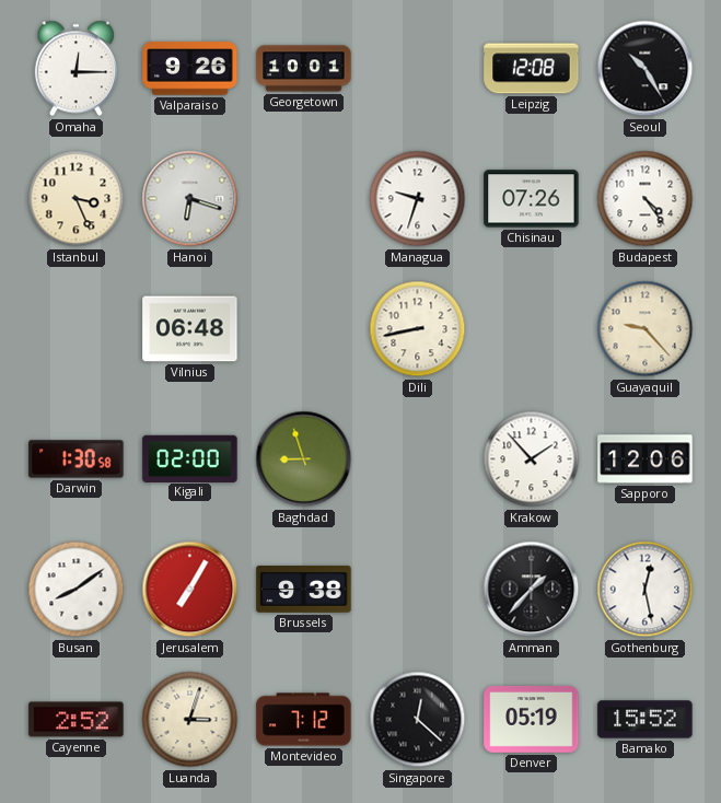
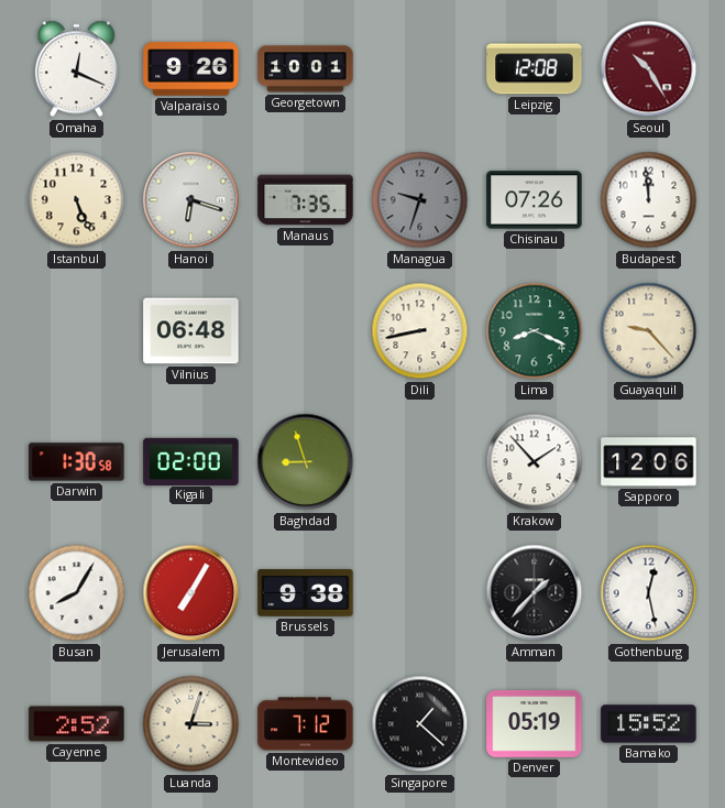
Omaha: 12:15 -> 12:19
Seoul dial: black -> burgundy
Istanbul: 3:26 -> 5:26
Manaus: none -> 7:35
Managua dial: white -> grey
Budapest: 4:24 -> 11:59
Lima: none -> 8:19
Busan: 8:09 -> 8:05
Singapore: 12:22 -> 1:22
